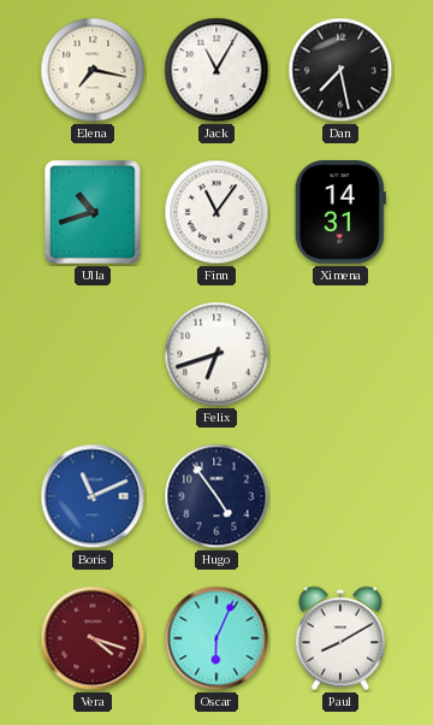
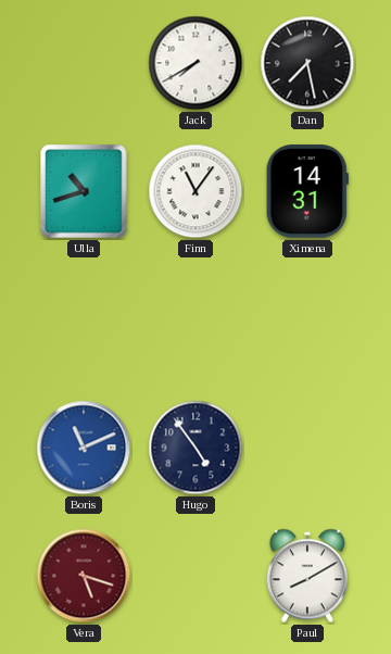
Elena: 7:17 -> none
Jack: 11:05 -> 7:40
Felix: 6:42 -> none
Vera: 4:18 -> 5:18
Oscar: 6:04 -> none
